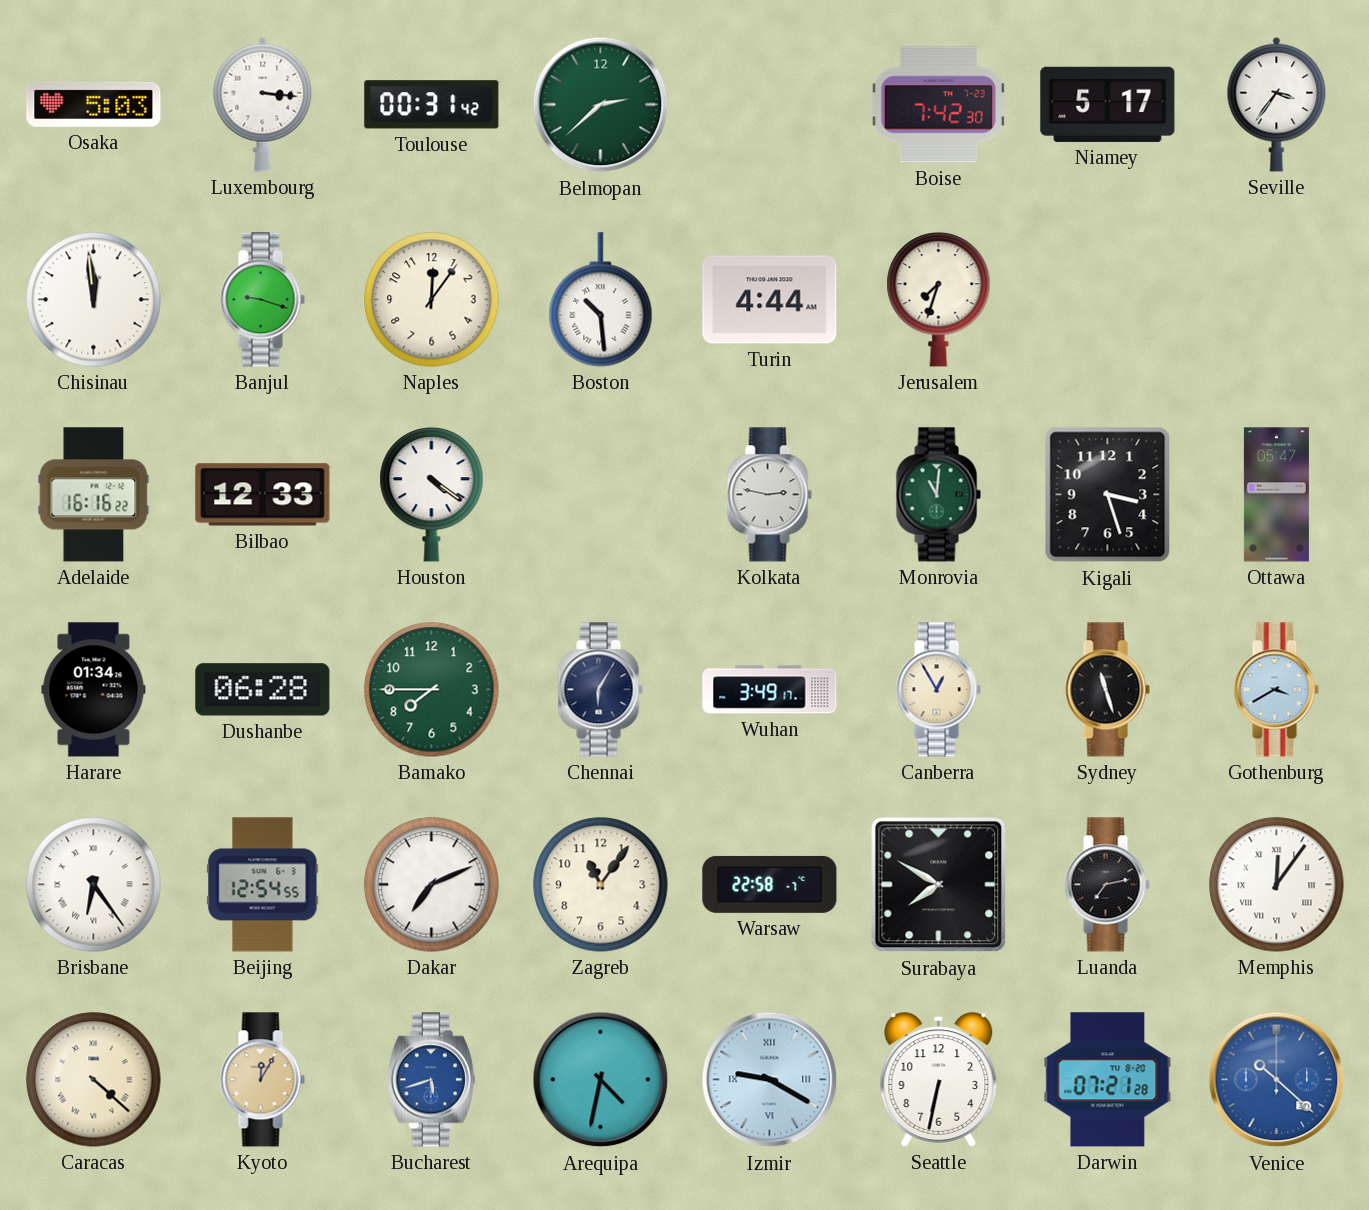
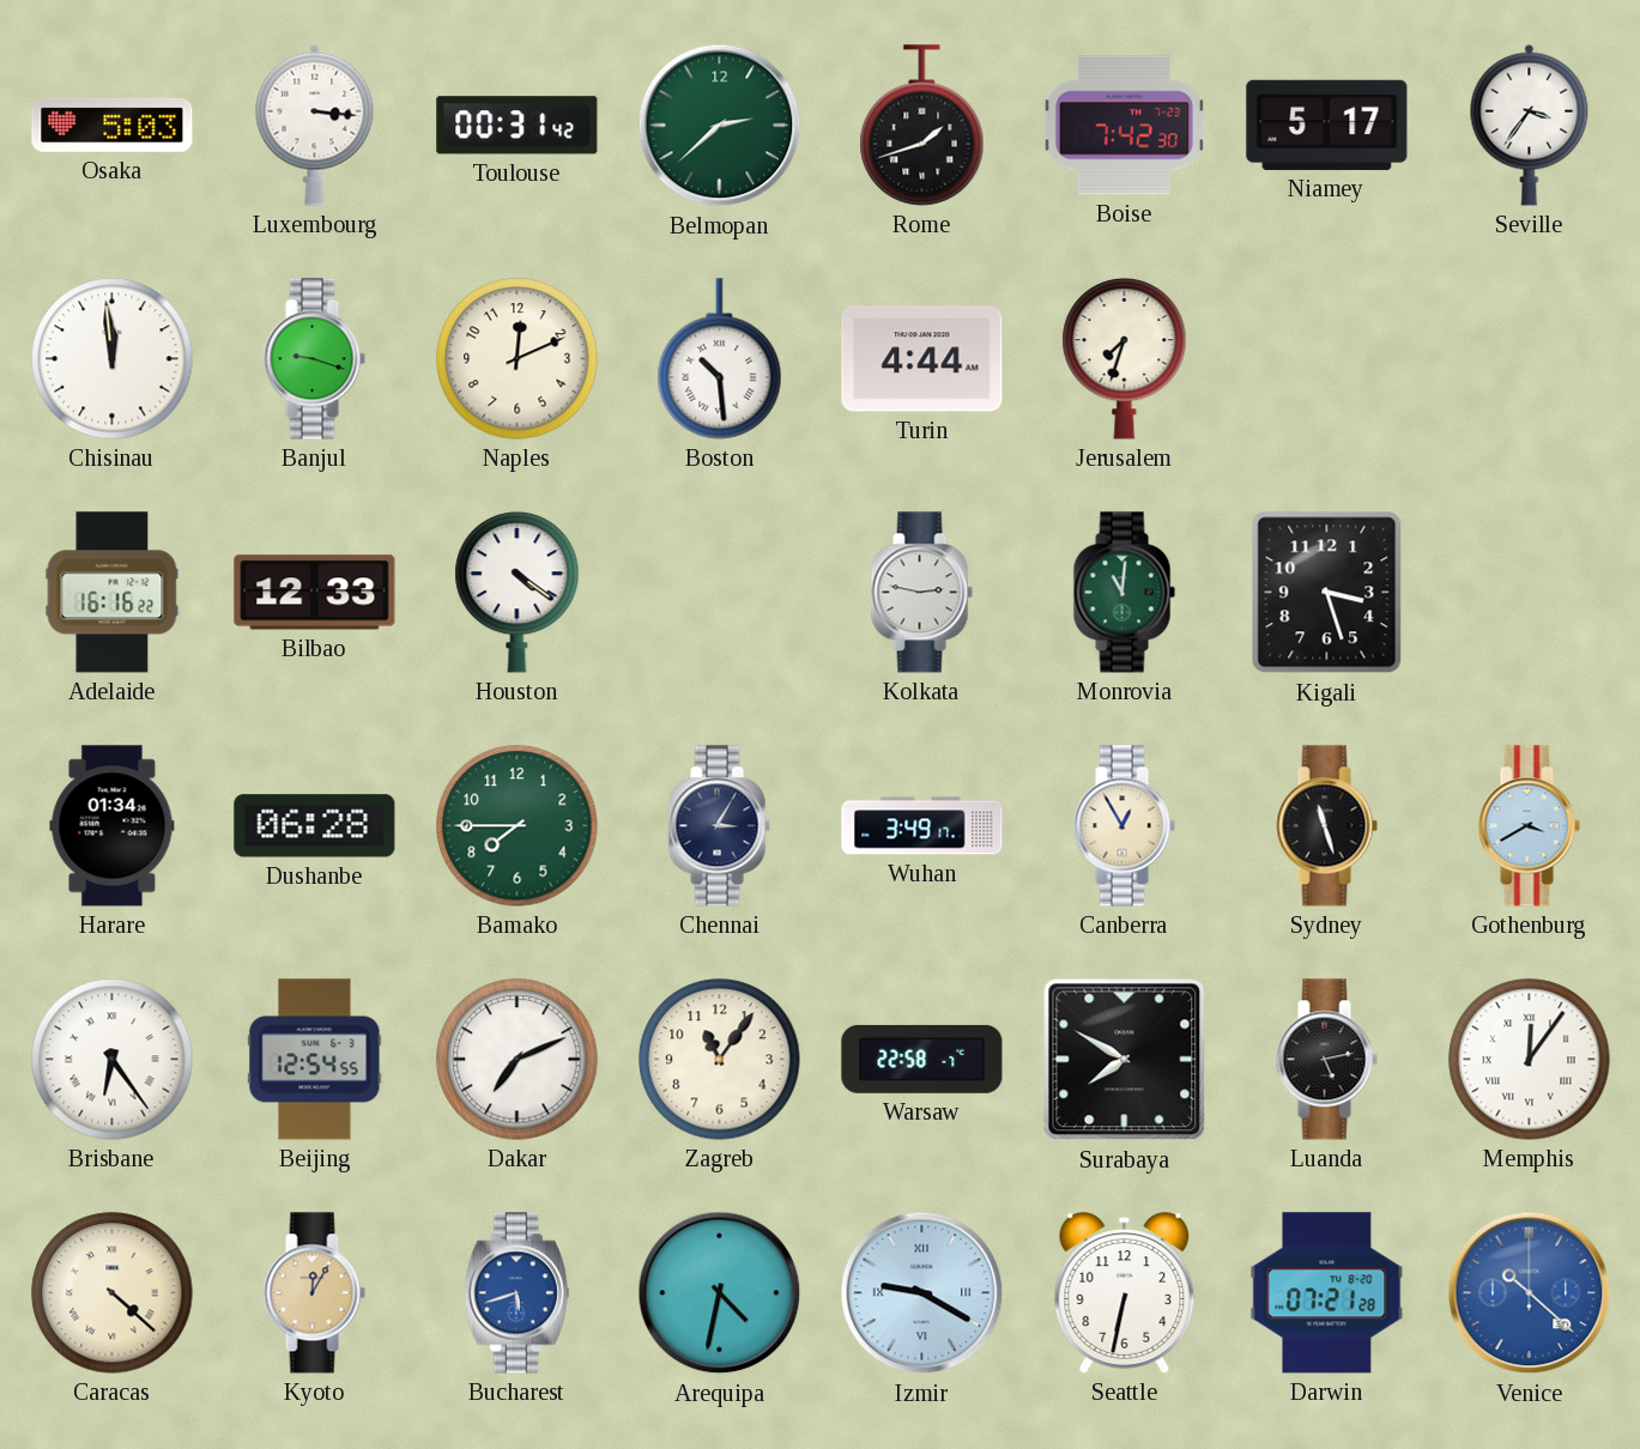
Rome: none -> 1:42
Naples: 12:06 -> 12:11
Ottawa: 05:47 -> none
Chennai: 6:05 -> 3:05
Luanda: 7:13 -> 5:13
